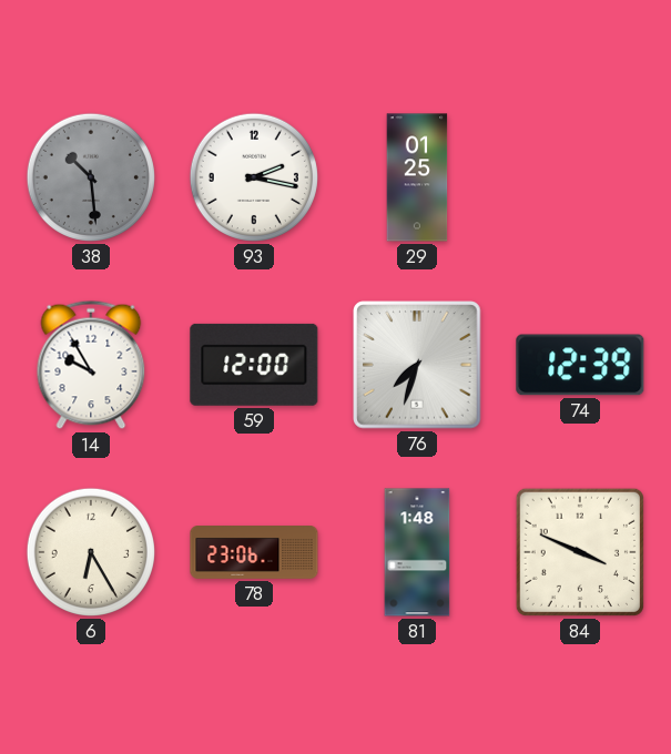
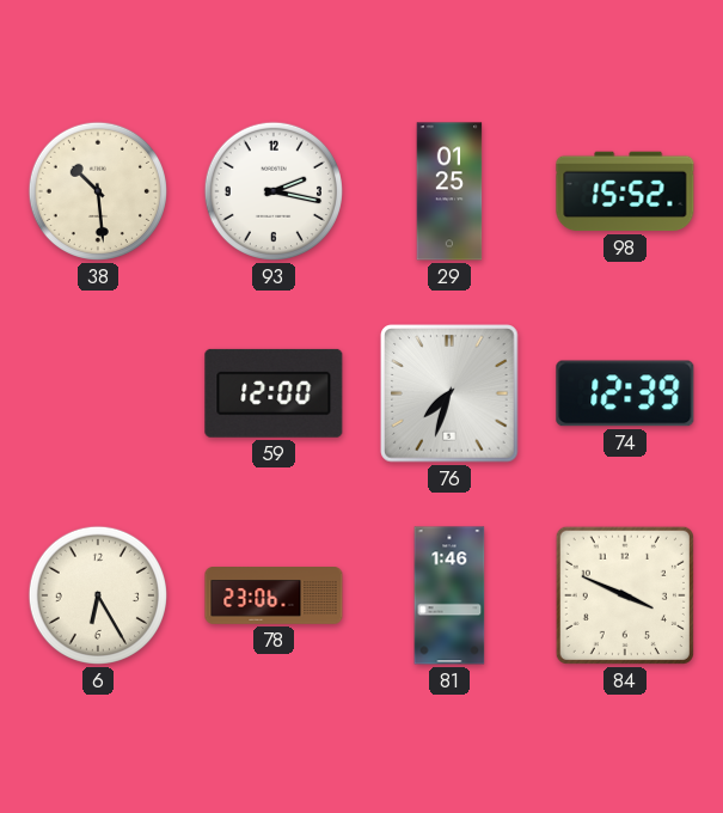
38 dial: grey -> cream
98: none -> 15:52
14: 9:55 -> none
81: 1:48 -> 1:46
